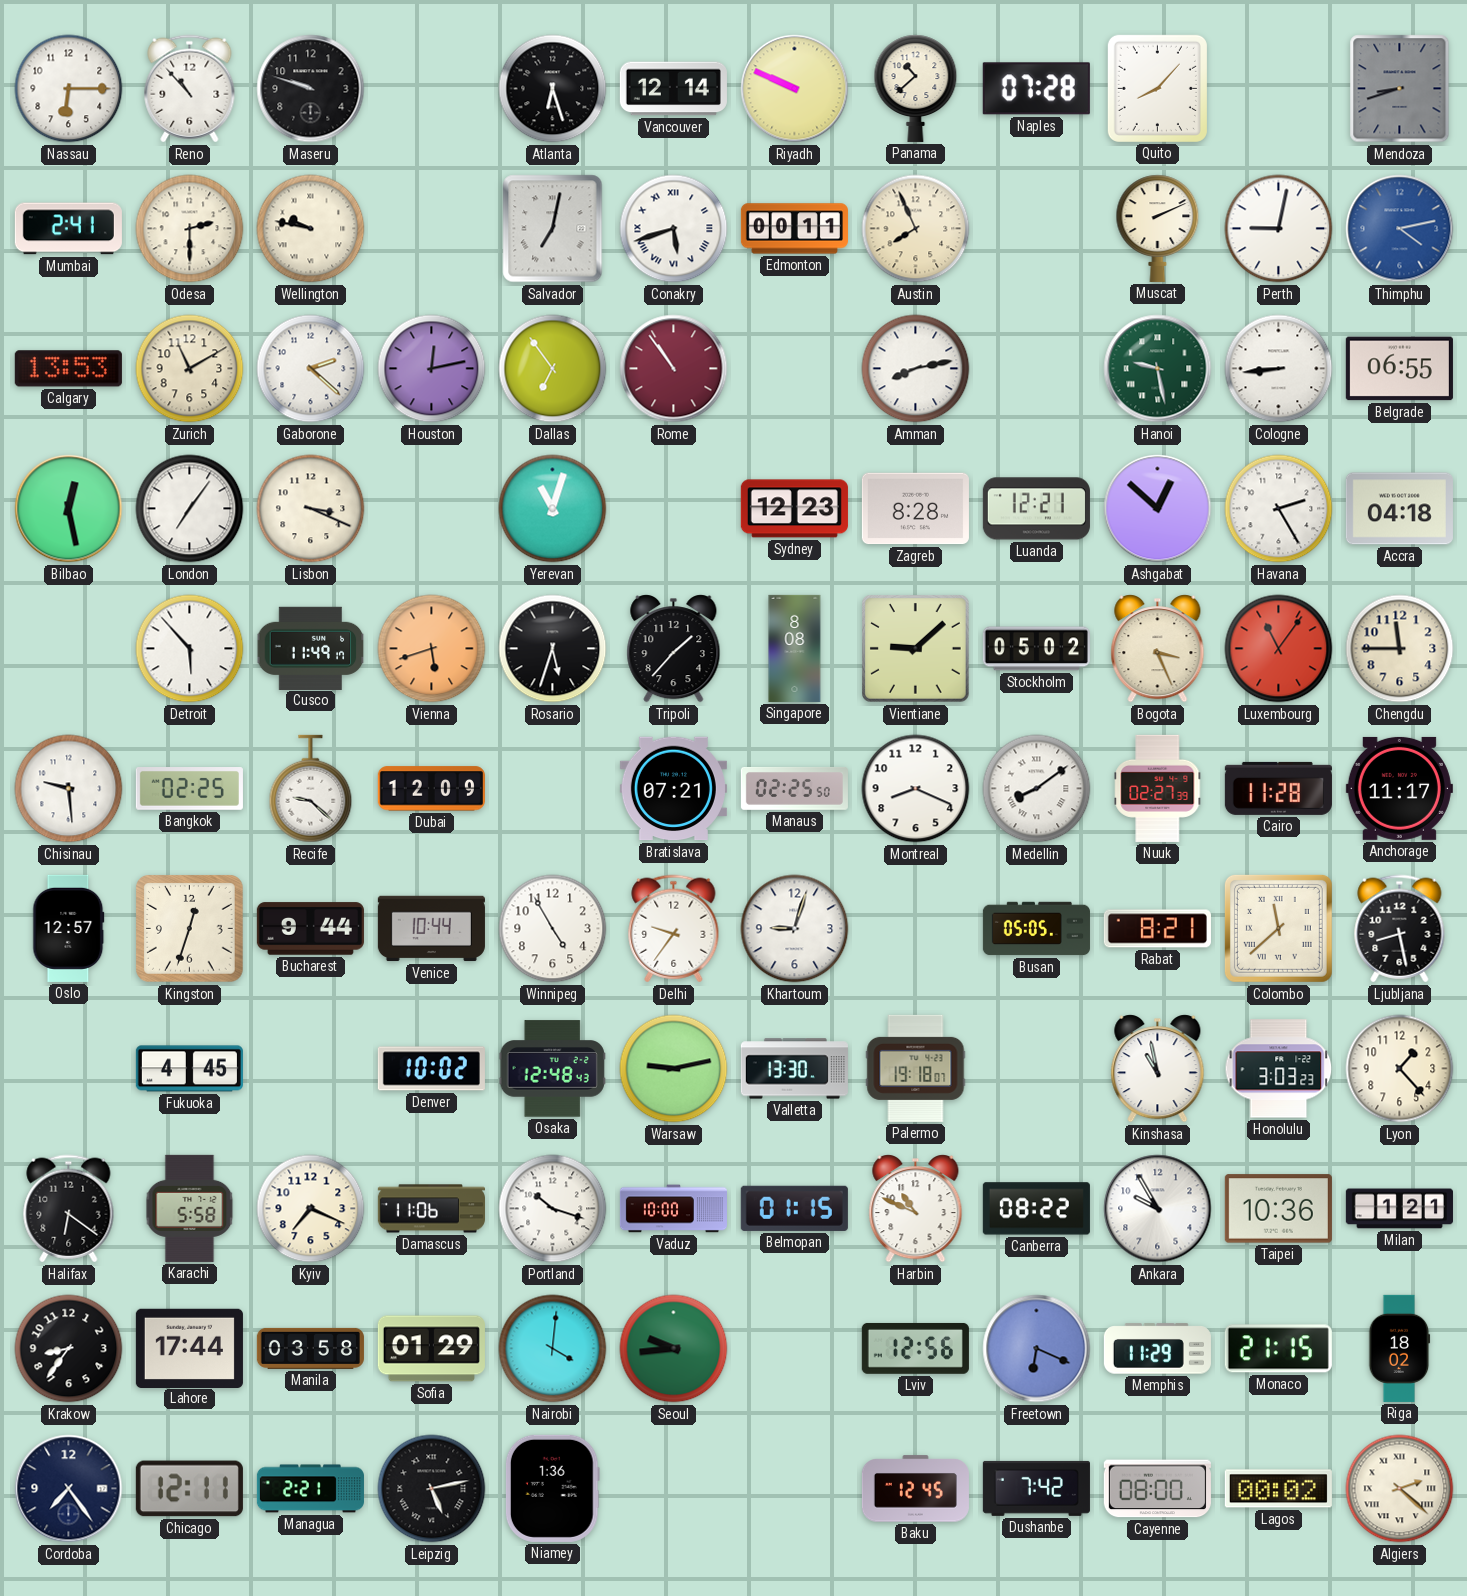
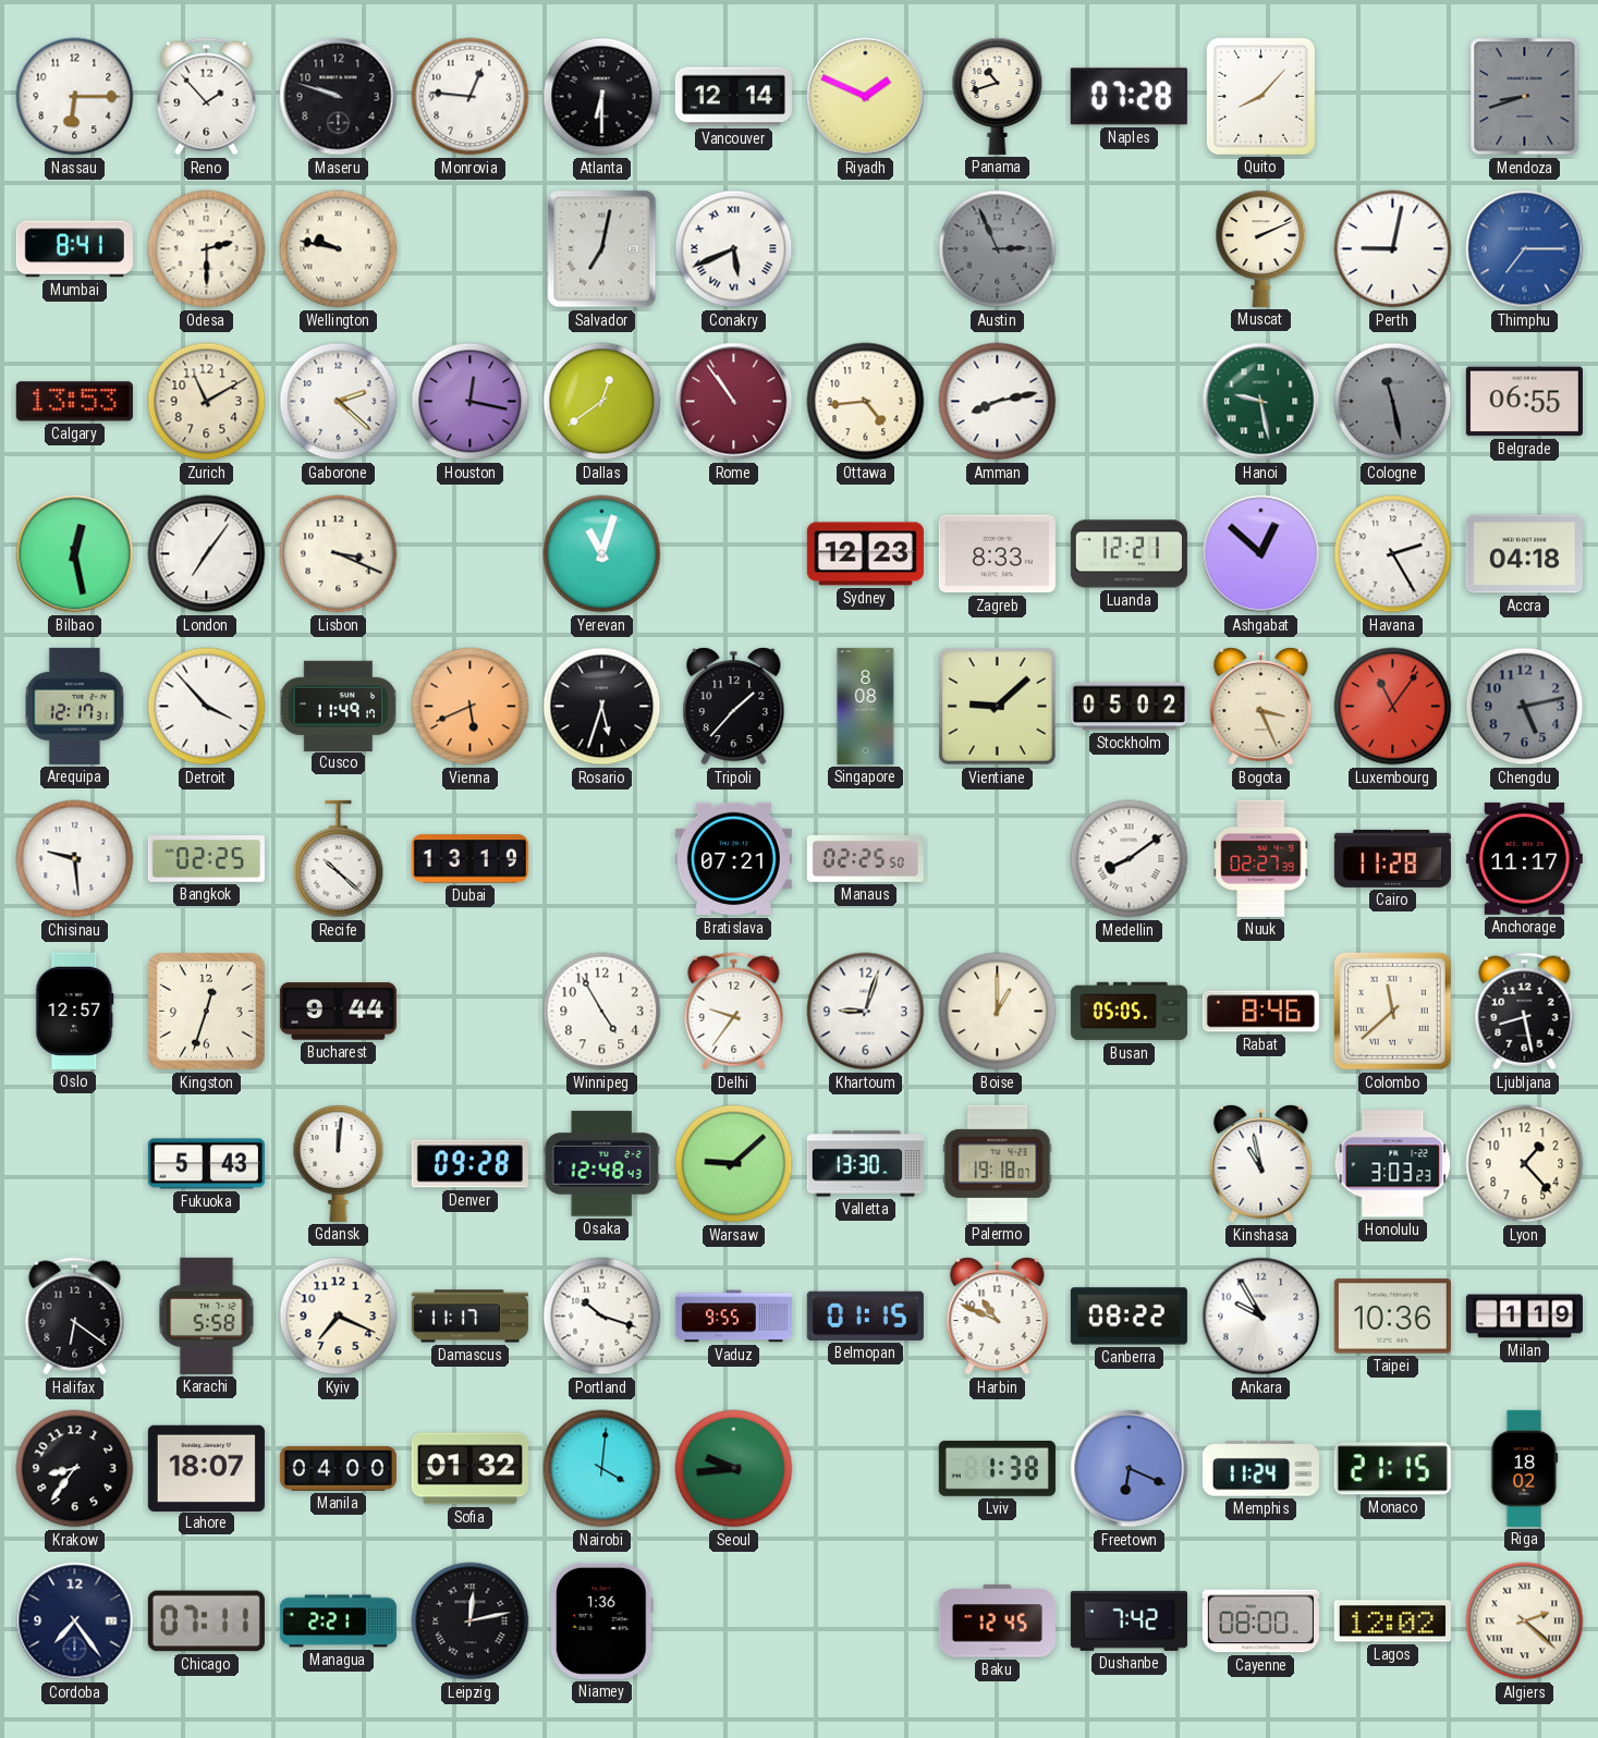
Reno: 10:53 -> 1:53
Monrovia: none -> 12:46
Atlanta: 6:27 -> 6:30
Riyadh: 9:49 -> 1:49
Panama: 10:38 -> 10:42
Mumbai: 2:41 -> 8:41
Conakry: 5:42 -> 5:41
Edmonton: 00:11 -> none
Austin: 7:56 -> 2:56
Austin dial: cream -> grey
Thimphu: 4:13 -> 7:15
Houston: 12:13 -> 12:17
Dallas: 6:54 -> 12:39
Ottawa: none -> 4:44
Cologne: 8:44 -> 11:28
Cologne dial: white -> grey
Zagreb: 8:28 -> 8:33
Arequipa: none -> 12:17
Detroit: 5:53 -> 3:53
Vienna: 5:42 -> 5:41
Chengdu: 11:45 -> 5:13
Chengdu dial: cream -> grey
Recife: 9:22 -> 10:22
Dubai: 12:09 -> 13:19
Montreal: 8:19 -> none
Venice: 10:44 -> none
Boise: none -> 1:00
Rabat: 8:21 -> 8:46
Fukuoka: 4:45 -> 5:43
Gdansk: none -> 12:01
Denver: 10:02 -> 09:28
Warsaw: 9:13 -> 9:08
Damascus: 11:06 -> 11:17
Vaduz: 10:00 -> 9:55
Milan: 1:21 -> 1:19
Lahore: 17:44 -> 18:07
Manila: 03:58 -> 04:00
Sofia: 01:29 -> 01:32
Lviv: 12:56 -> 1:38
Memphis: 11:29 -> 11:24
Chicago: 12:11 -> 07:11
Leipzig: 5:13 -> 12:13
Lagos: 00:02 -> 12:02
